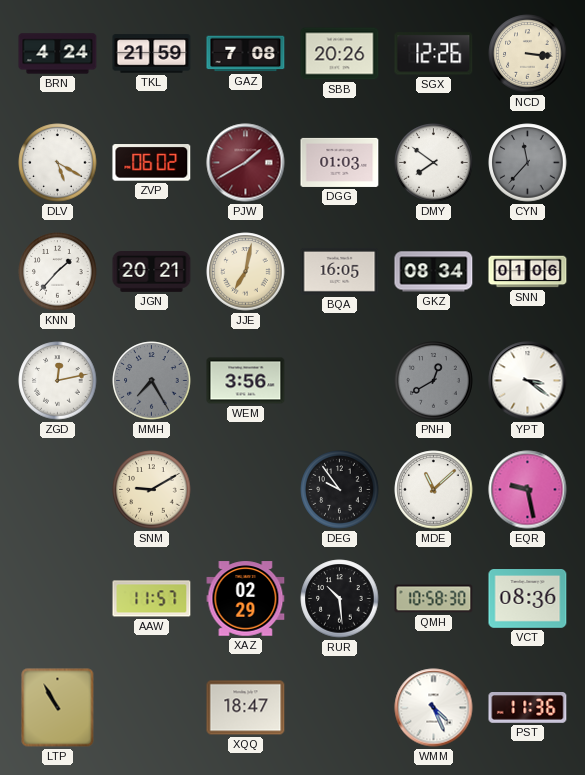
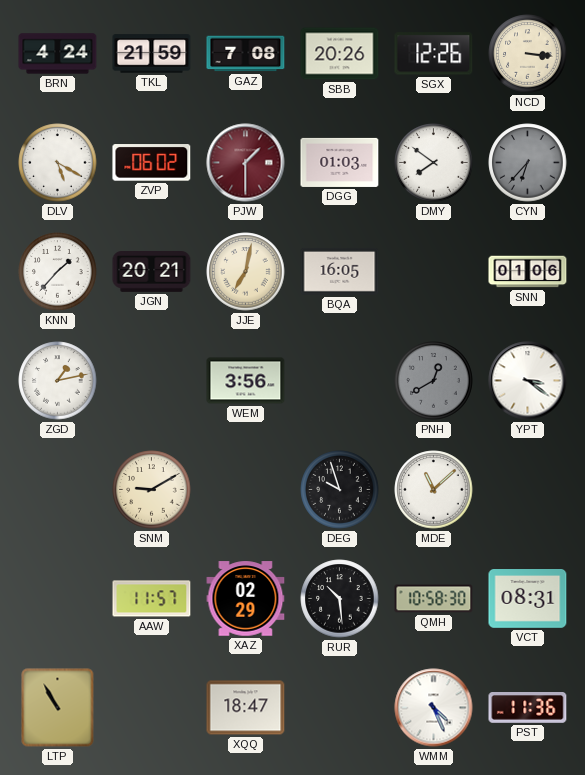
PJW: 1:40 -> 1:30
CYN: 11:37 -> 6:37
GKZ: 08:34 -> none
ZGD: 12:13 -> 1:13
MMH: 7:25 -> none
DEG: 9:54 -> 9:57
EQR: 9:28 -> none
VCT: 08:36 -> 08:31
